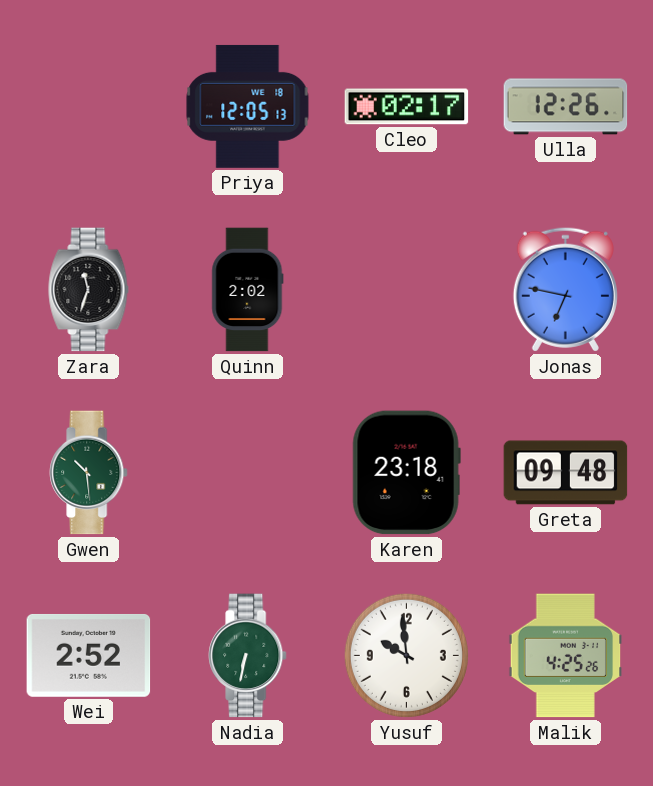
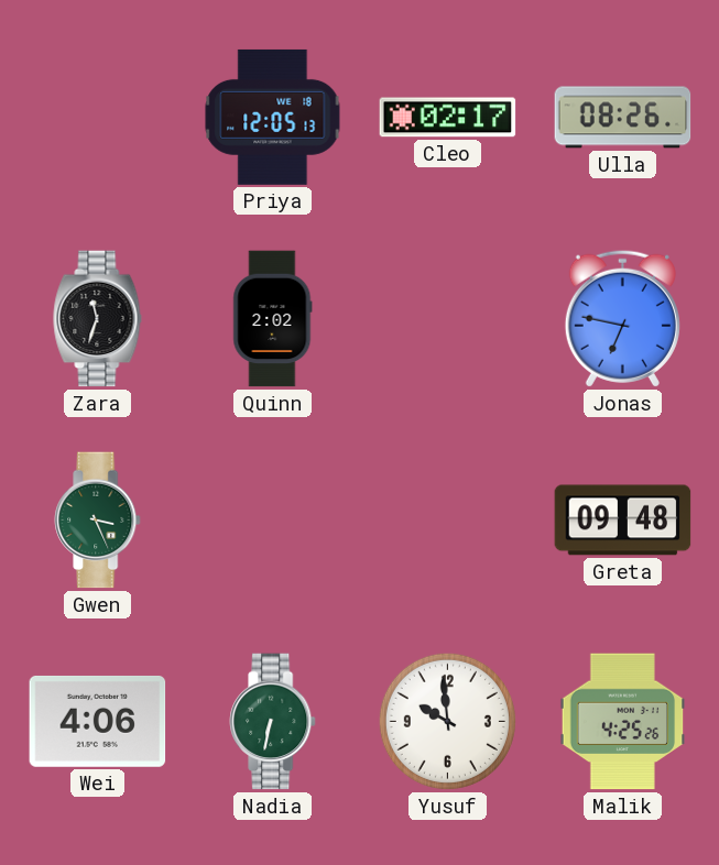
Ulla: 12:26 -> 08:26
Gwen: 10:29 -> 3:26
Karen: 23:18 -> none
Wei: 2:52 -> 4:06
